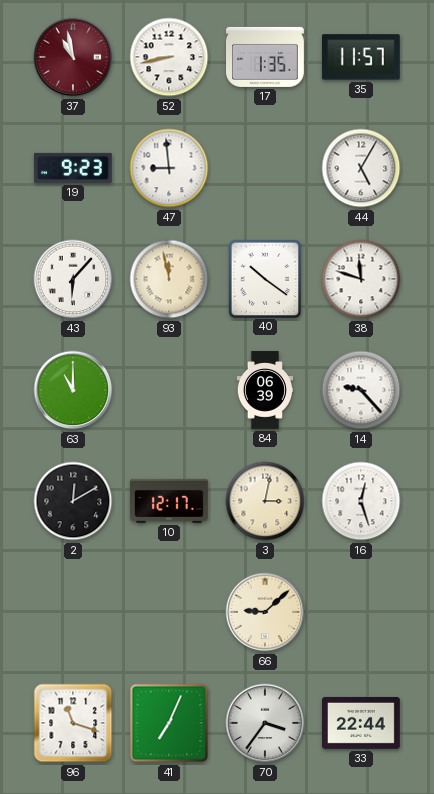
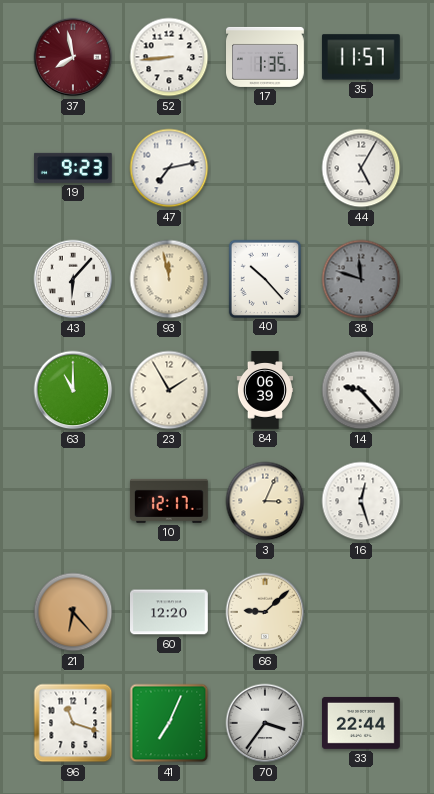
37: 10:58 -> 7:58
52: 8:43 -> 8:44
47: 8:59 -> 7:13
40: 10:21 -> 10:23
38 dial: white -> grey
23: none -> 1:55
2: 12:10 -> none
3: 3:02 -> 3:04
21: none -> 6:23
60: none -> 12:20
